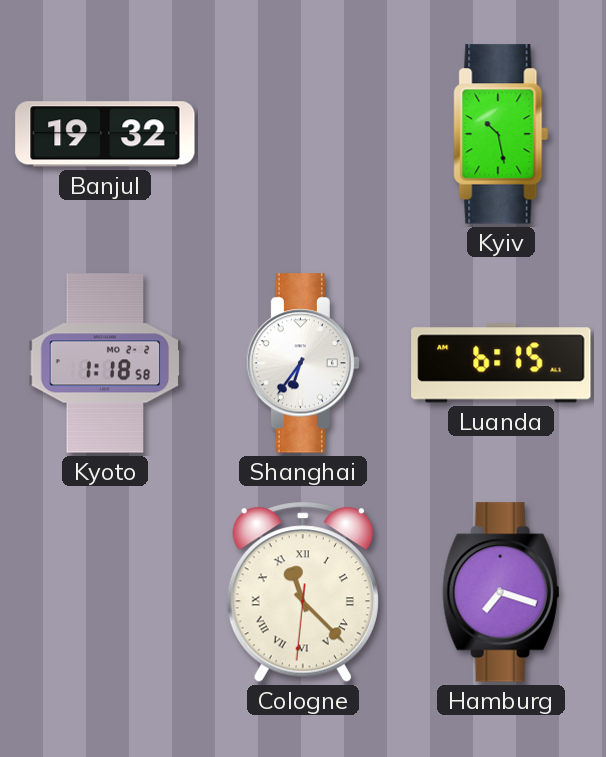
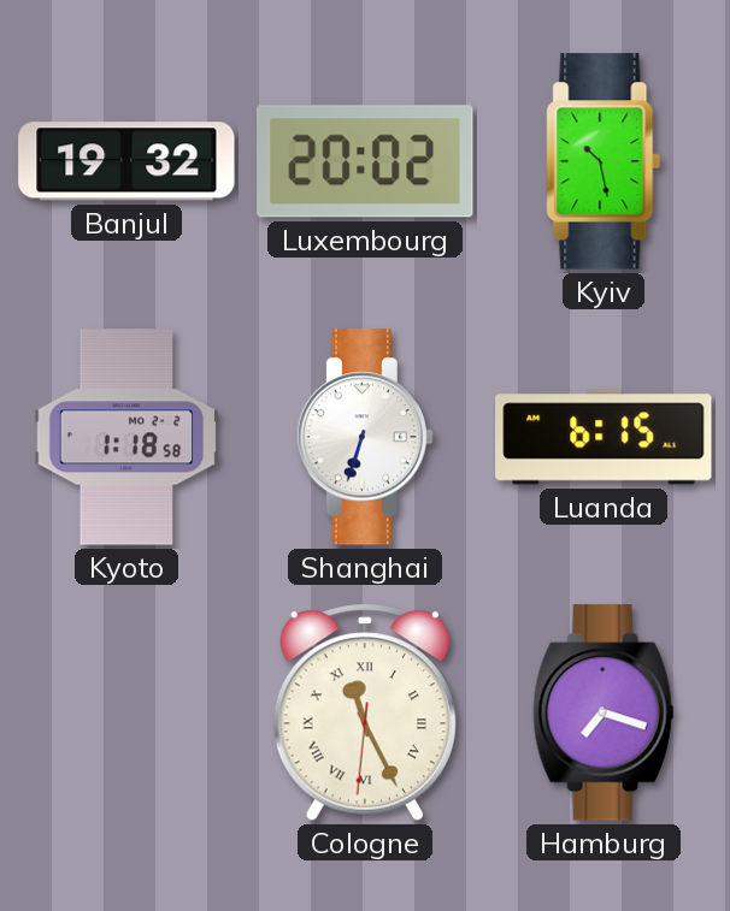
Luxembourg: none -> 20:02
Shanghai: 6:36 -> 6:33
Cologne: 11:22 -> 11:25
